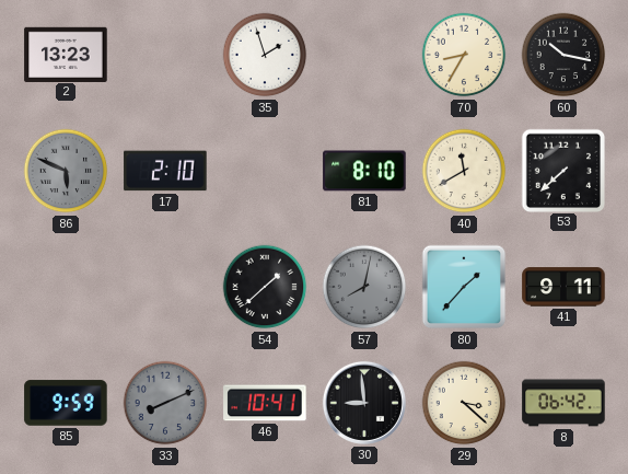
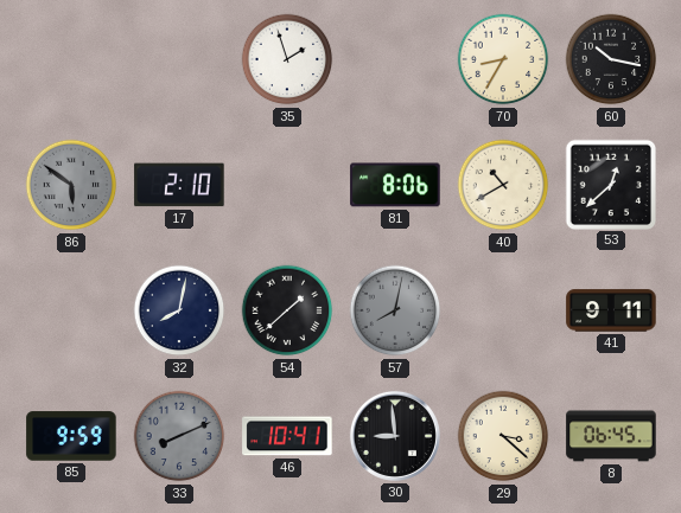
2: 13:23 -> none
86: 5:49 -> 5:51
81: 8:10 -> 8:06
40: 11:40 -> 10:40
53: 7:38 -> 12:38
32: none -> 8:02
80: 1:37 -> none
8: 06:42 -> 06:45
